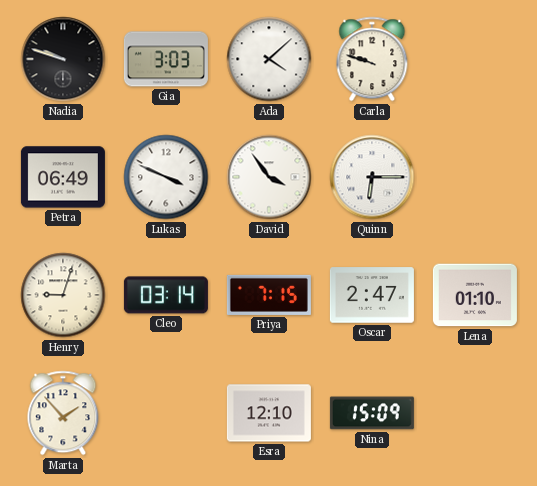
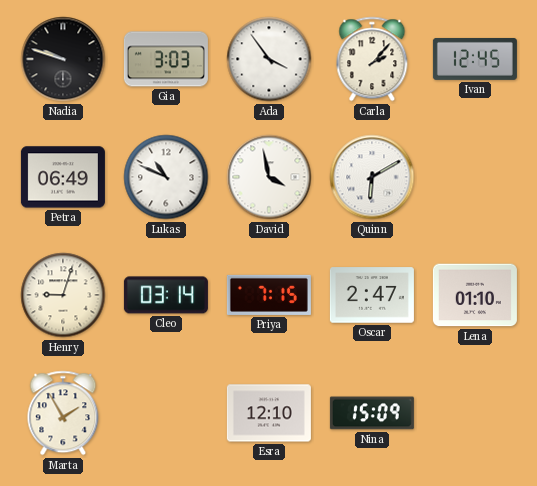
Ada: 4:08 -> 3:54
Carla: 9:48 -> 2:07
Ivan: none -> 12:45
Lukas: 3:49 -> 10:49
David: 3:54 -> 3:58
Quinn: 6:15 -> 6:10
Marta: 1:53 -> 1:55
